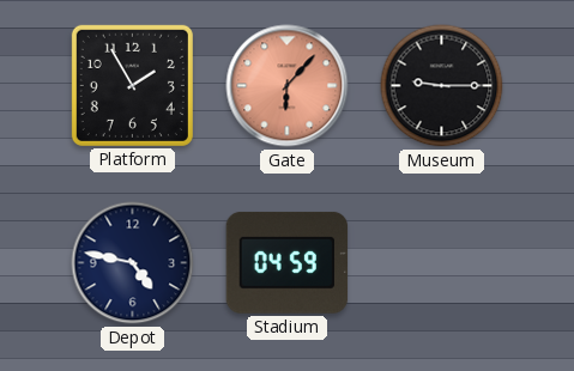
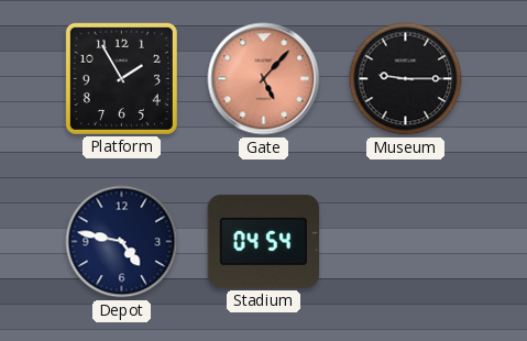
Gate: 6:07 -> 5:07
Stadium: 04:59 -> 04:54
